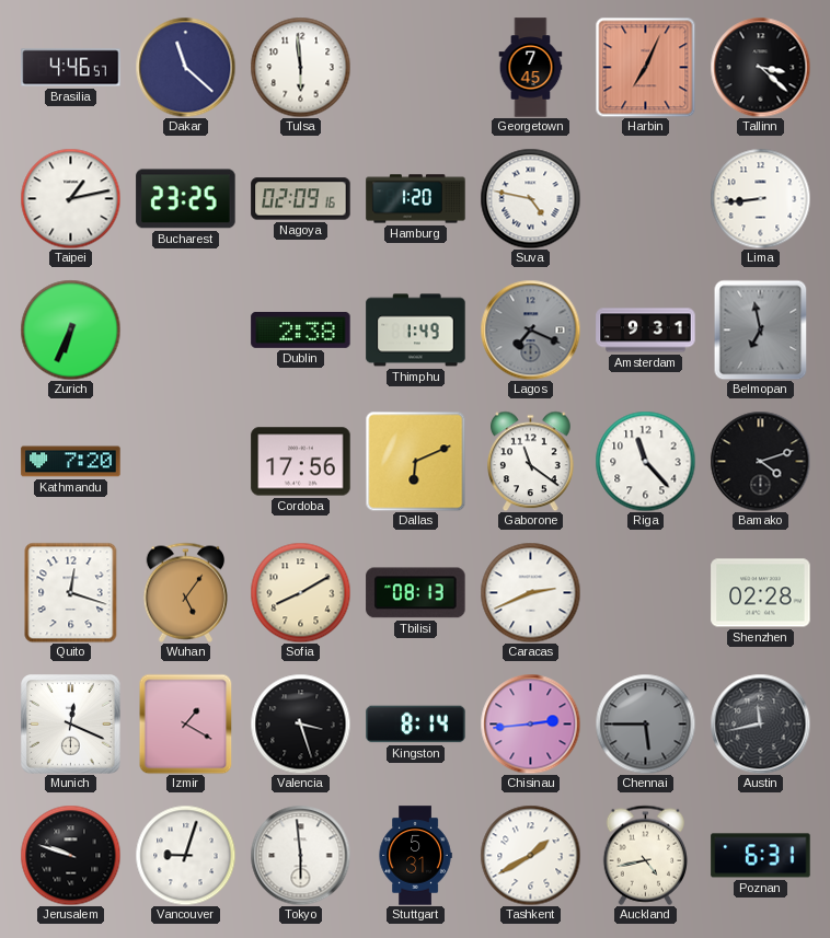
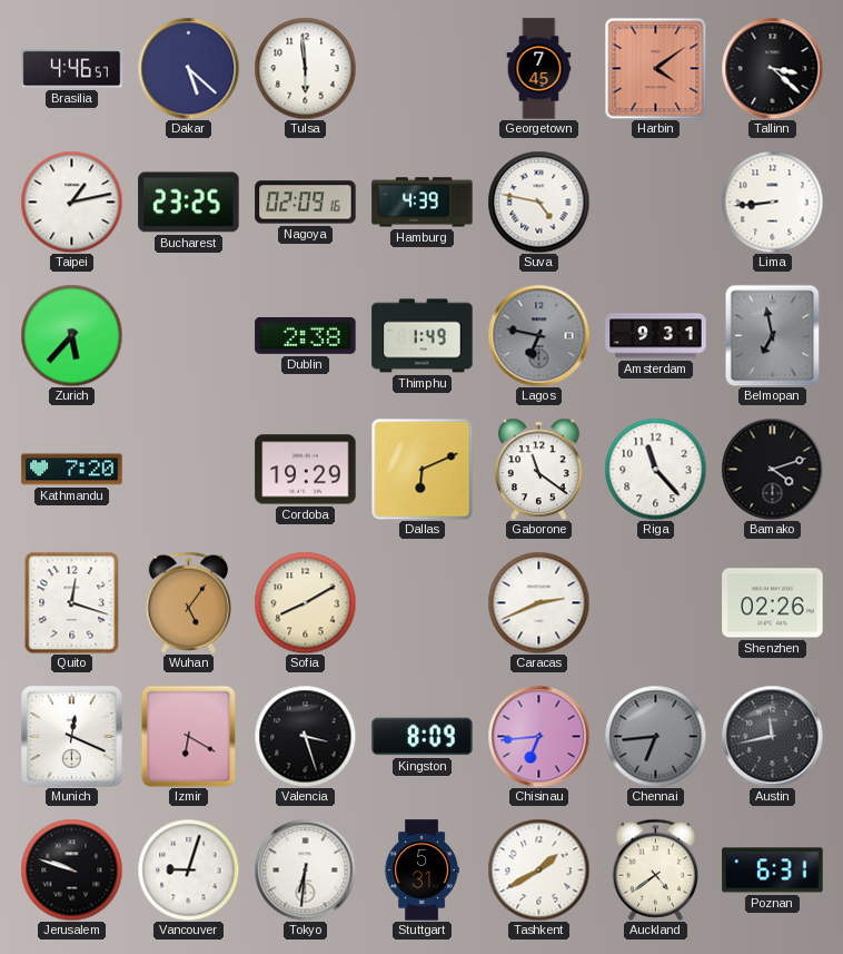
Dakar: 11:22 -> 5:22
Harbin: 7:04 -> 4:09
Hamburg: 1:20 -> 4:39
Zurich: 6:34 -> 5:37
Lagos: 7:19 -> 6:47
Cordoba: 17:56 -> 19:29
Tbilisi: 08:13 -> none
Shenzhen: 02:28 -> 02:26
Izmir: 1:20 -> 6:20
Kingston: 8:14 -> 8:09
Chisinau: 2:44 -> 6:44
Chennai: 5:45 -> 6:44
Tokyo: 5:59 -> 6:31
Auckland: 4:43 -> 4:39
